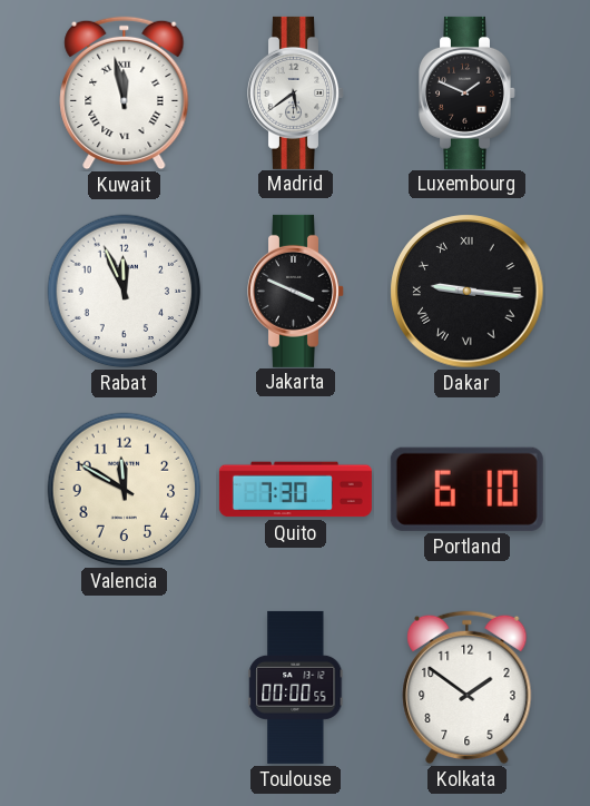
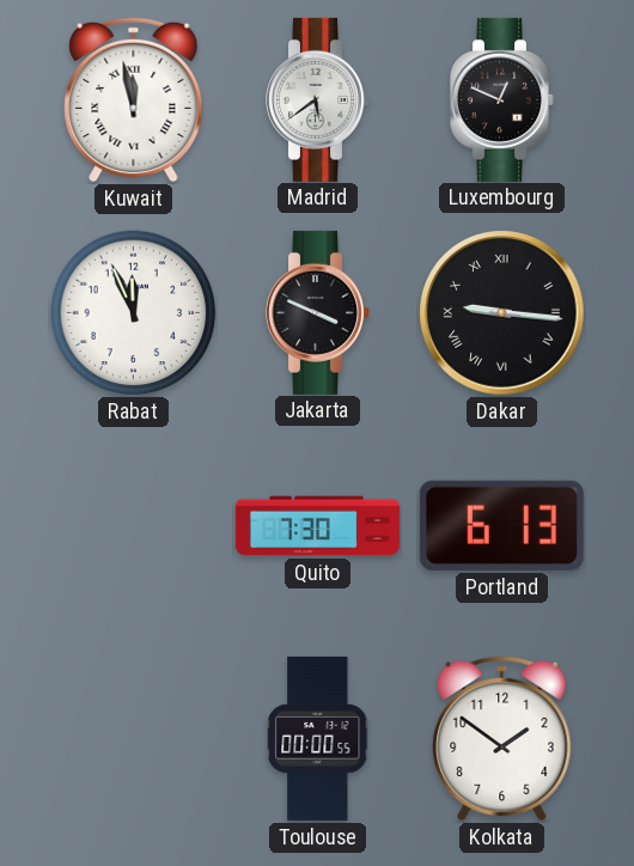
Luxembourg: 1:49 -> 12:49
Valencia: 11:50 -> none
Portland: 6:10 -> 6:13
